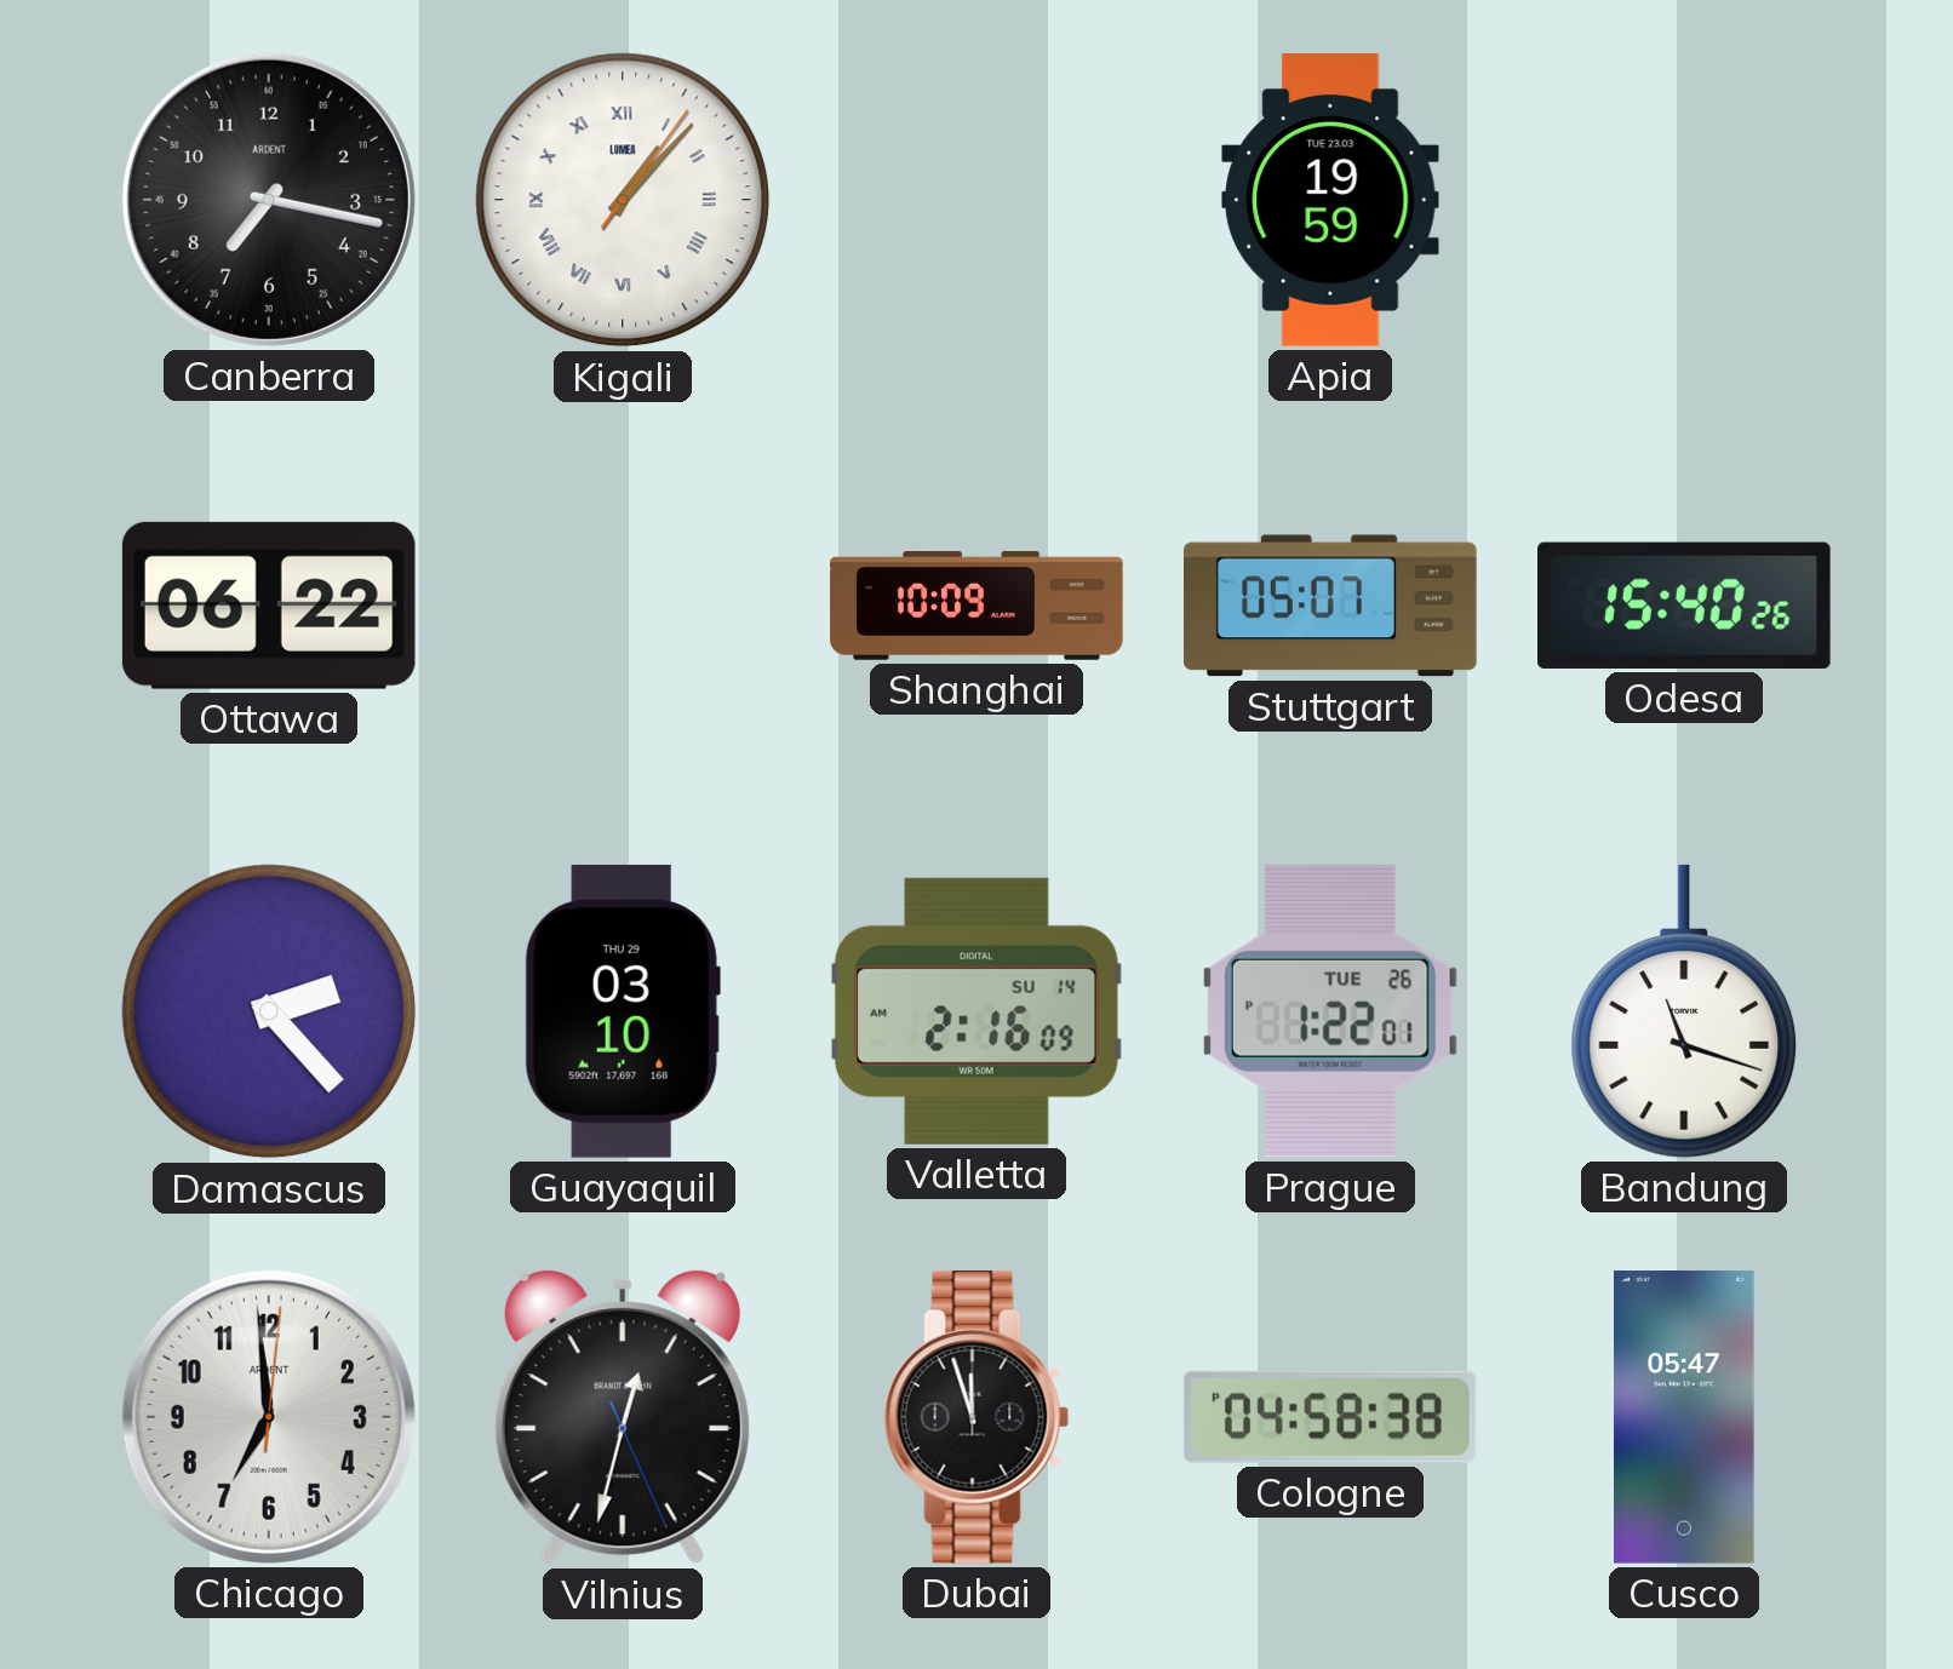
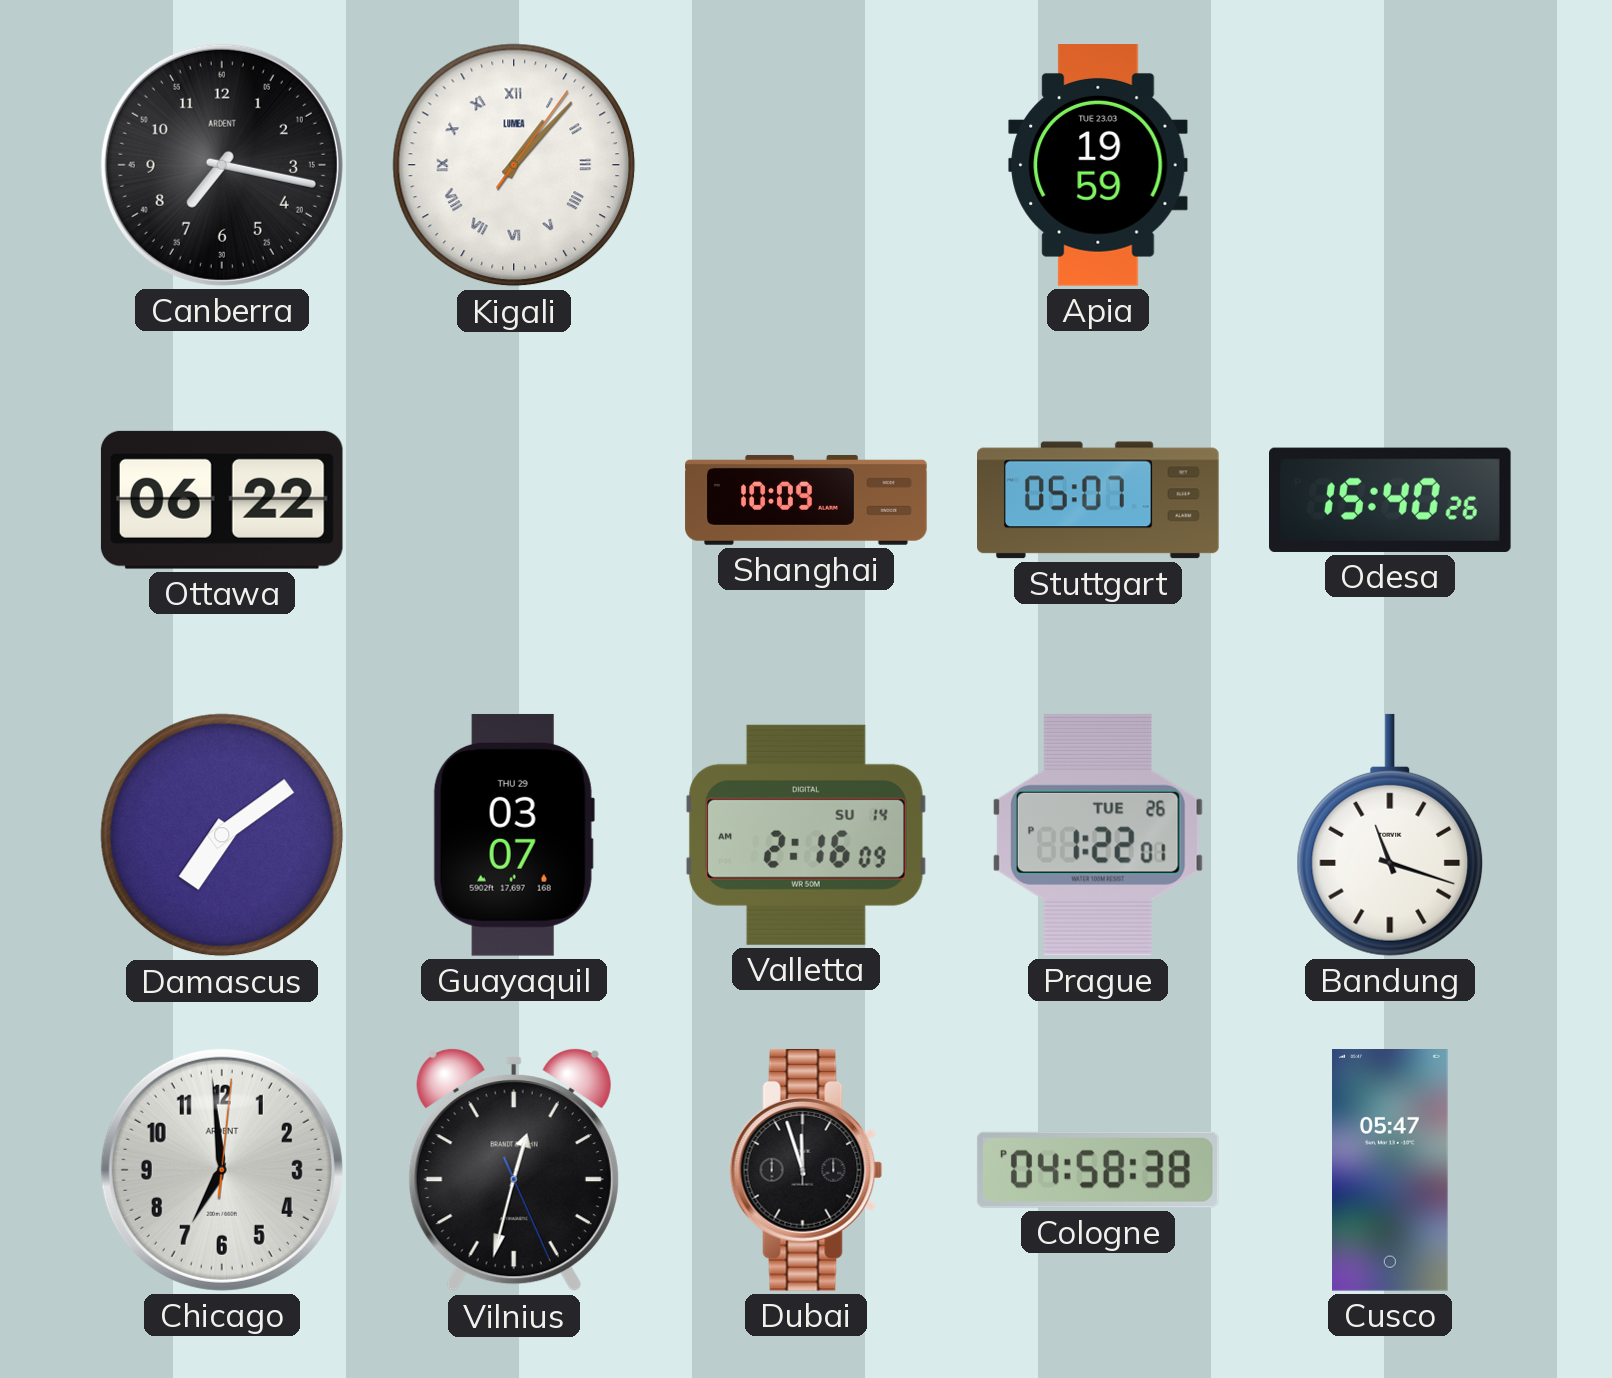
Damascus: 2:23 -> 7:09
Guayaquil: 03:10 -> 03:07
